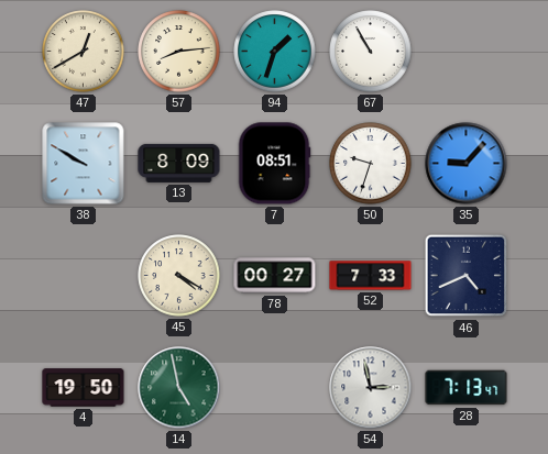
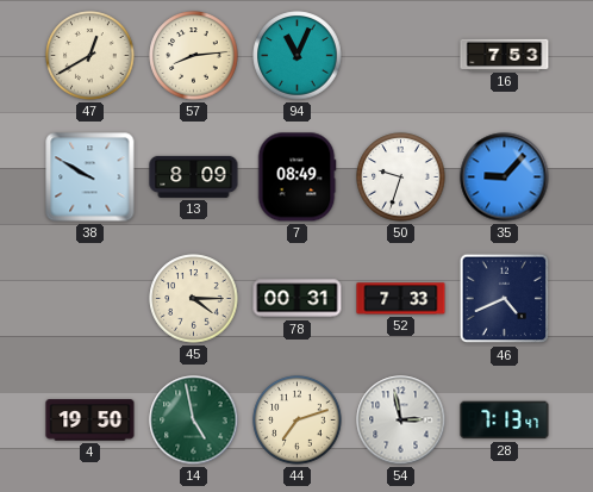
94: 1:33 -> 11:04
67: 10:55 -> none
16: none -> 7:53
7: 08:51 -> 08:49
45: 4:20 -> 4:15
78: 00:27 -> 00:31
44: none -> 7:12
